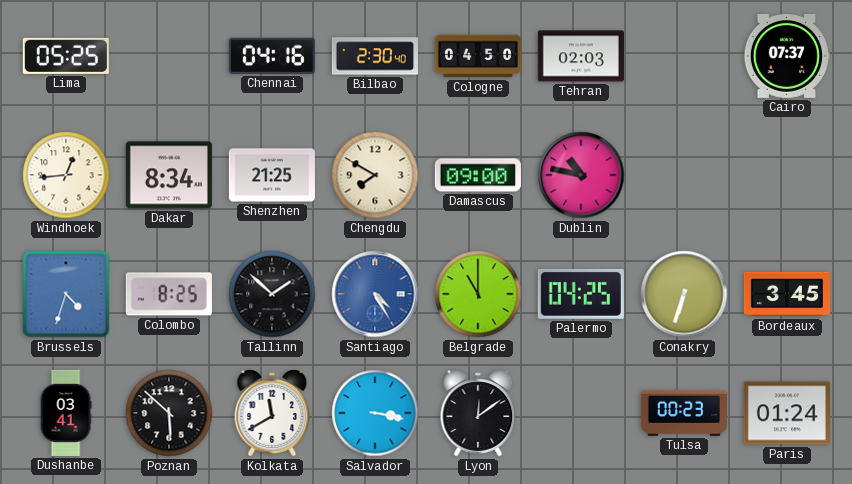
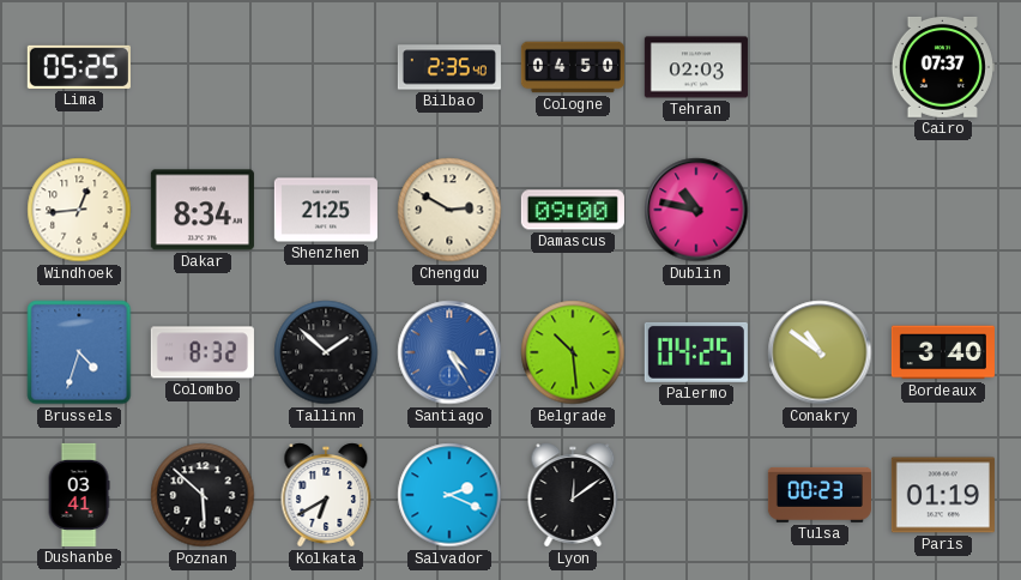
Chennai: 04:16 -> none
Bilbao: 2:30 -> 2:35
Chengdu: 7:50 -> 2:50
Colombo: 8:25 -> 8:32
Belgrade: 11:00 -> 10:29
Conakry: 6:33 -> 10:51
Bordeaux: 3:45 -> 3:40
Kolkata: 11:40 -> 6:40
Salvador: 3:17 -> 2:19
Paris: 01:24 -> 01:19
